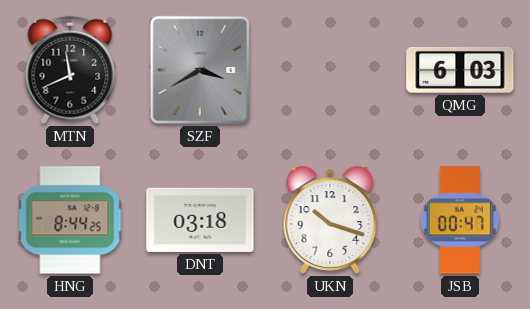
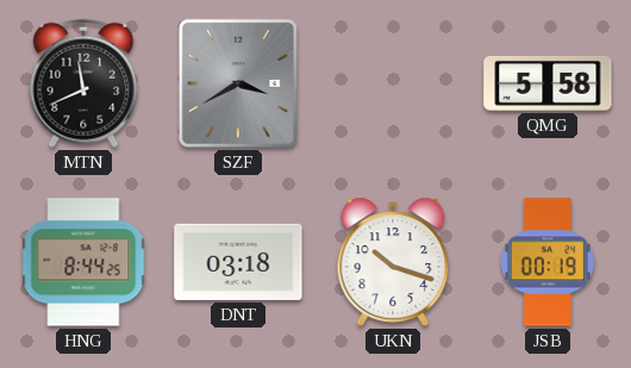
QMG: 6:03 -> 5:58
JSB: 00:47 -> 00:19
